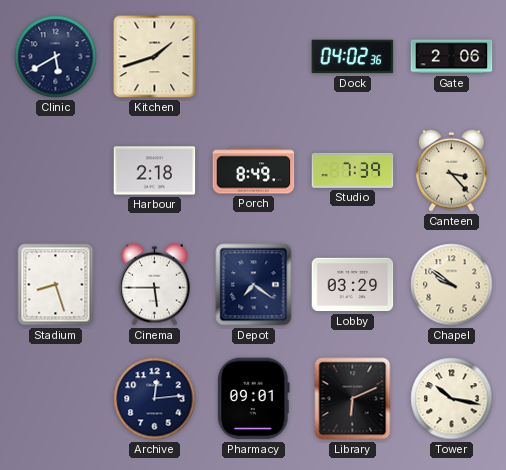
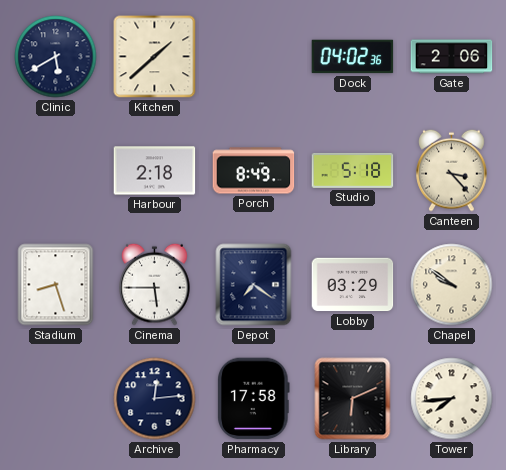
Kitchen: 1:42 -> 1:38
Studio: 7:39 -> 5:18
Pharmacy: 09:01 -> 17:58
Tower: 10:17 -> 7:44
